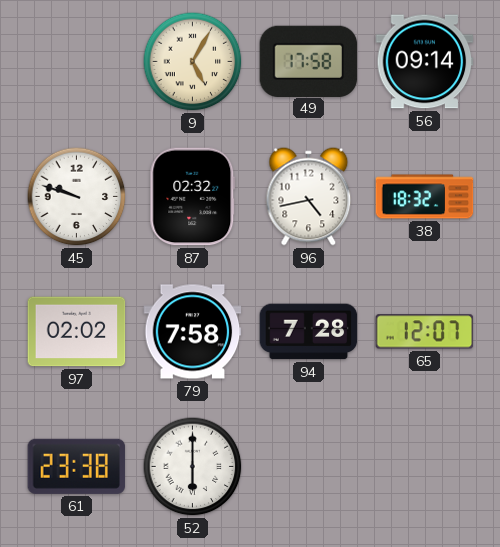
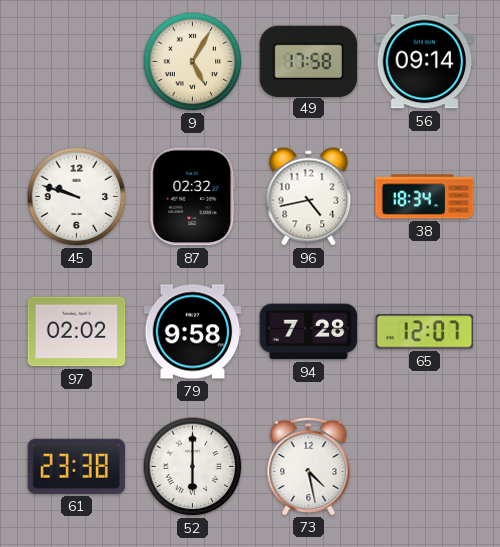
38: 18:32 -> 18:34
79: 7:58 -> 9:58
73: none -> 4:28
